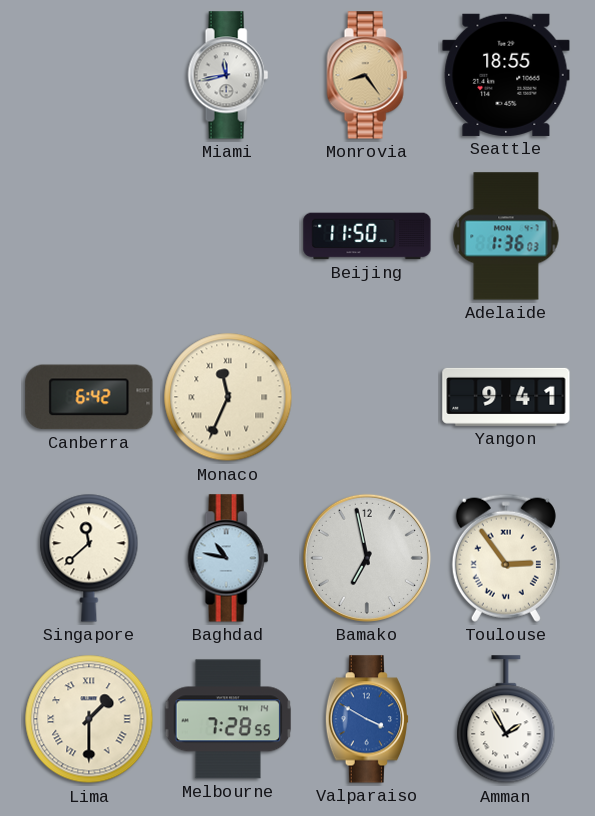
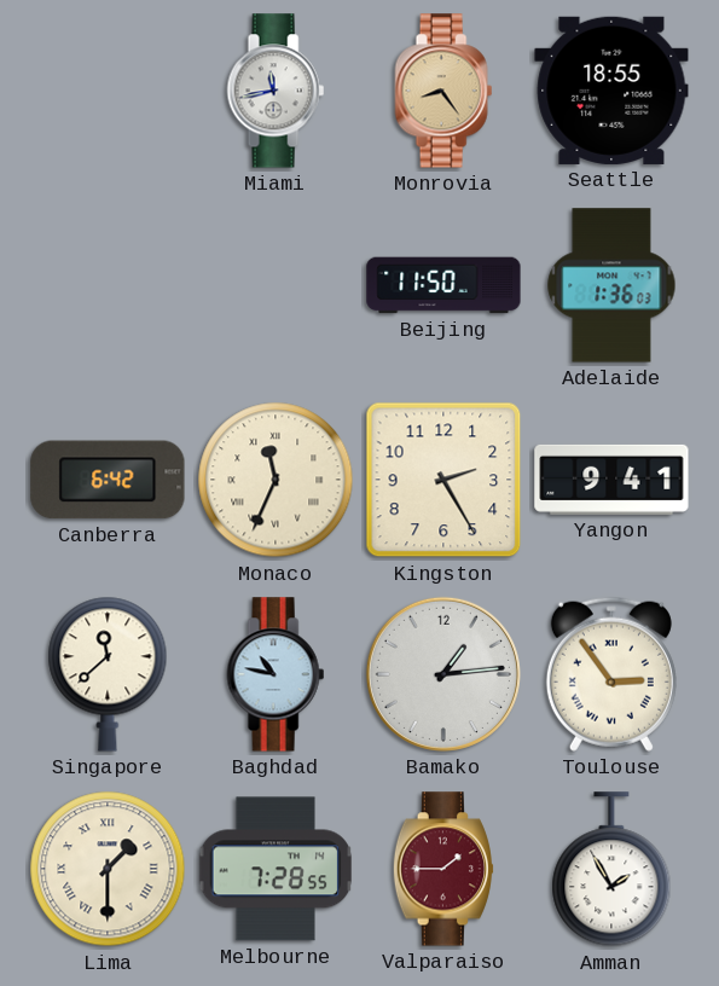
Kingston: none -> 2:25
Bamako: 6:58 -> 1:14
Valparaiso: 3:50 -> 1:45
Valparaiso dial: blue -> burgundy
